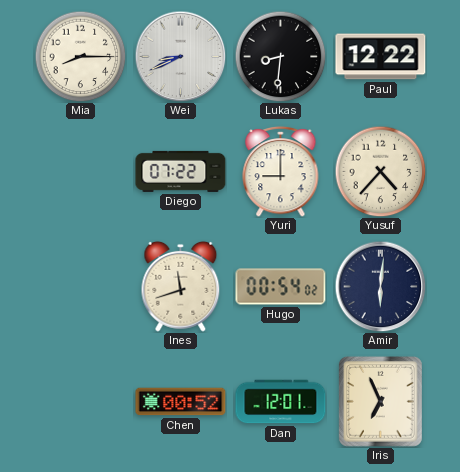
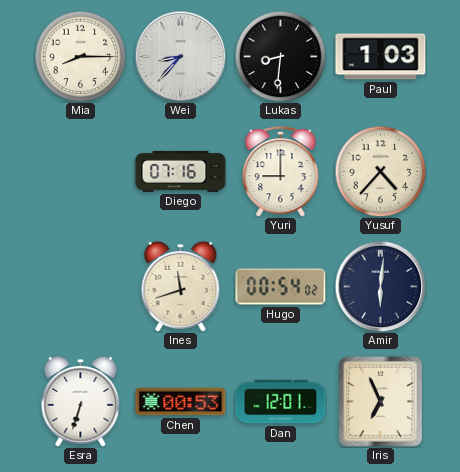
Wei: 8:41 -> 8:37
Paul: 12:22 -> 1:03
Diego: 07:22 -> 07:16
Esra: none -> 6:33
Chen: 00:52 -> 00:53
